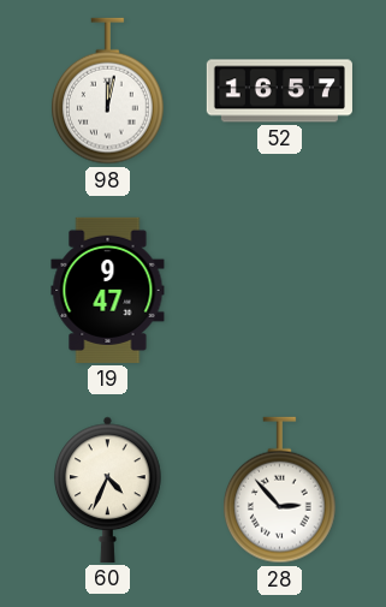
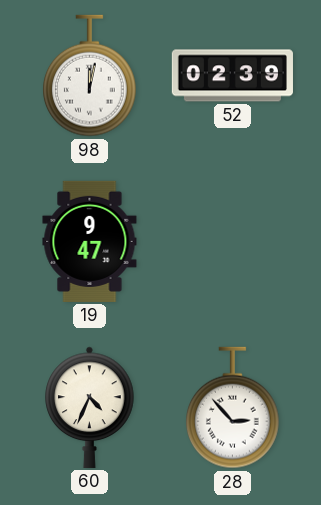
52: 16:57 -> 02:39
